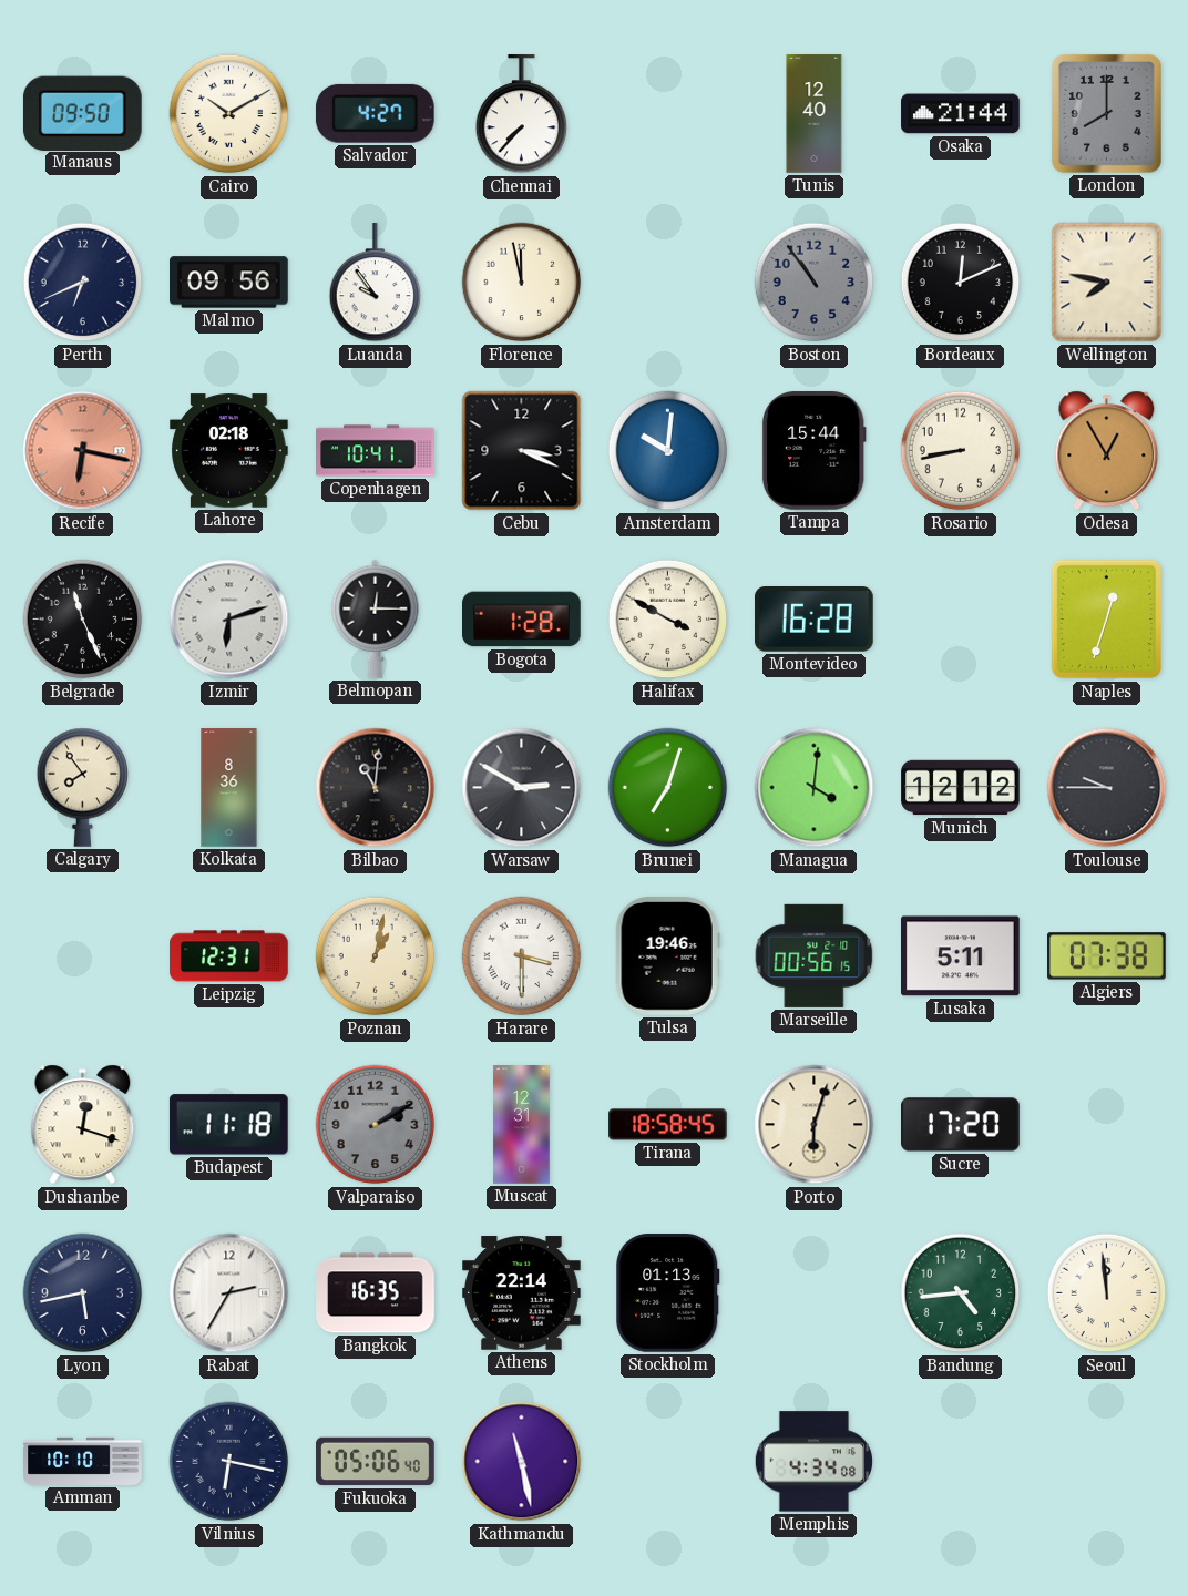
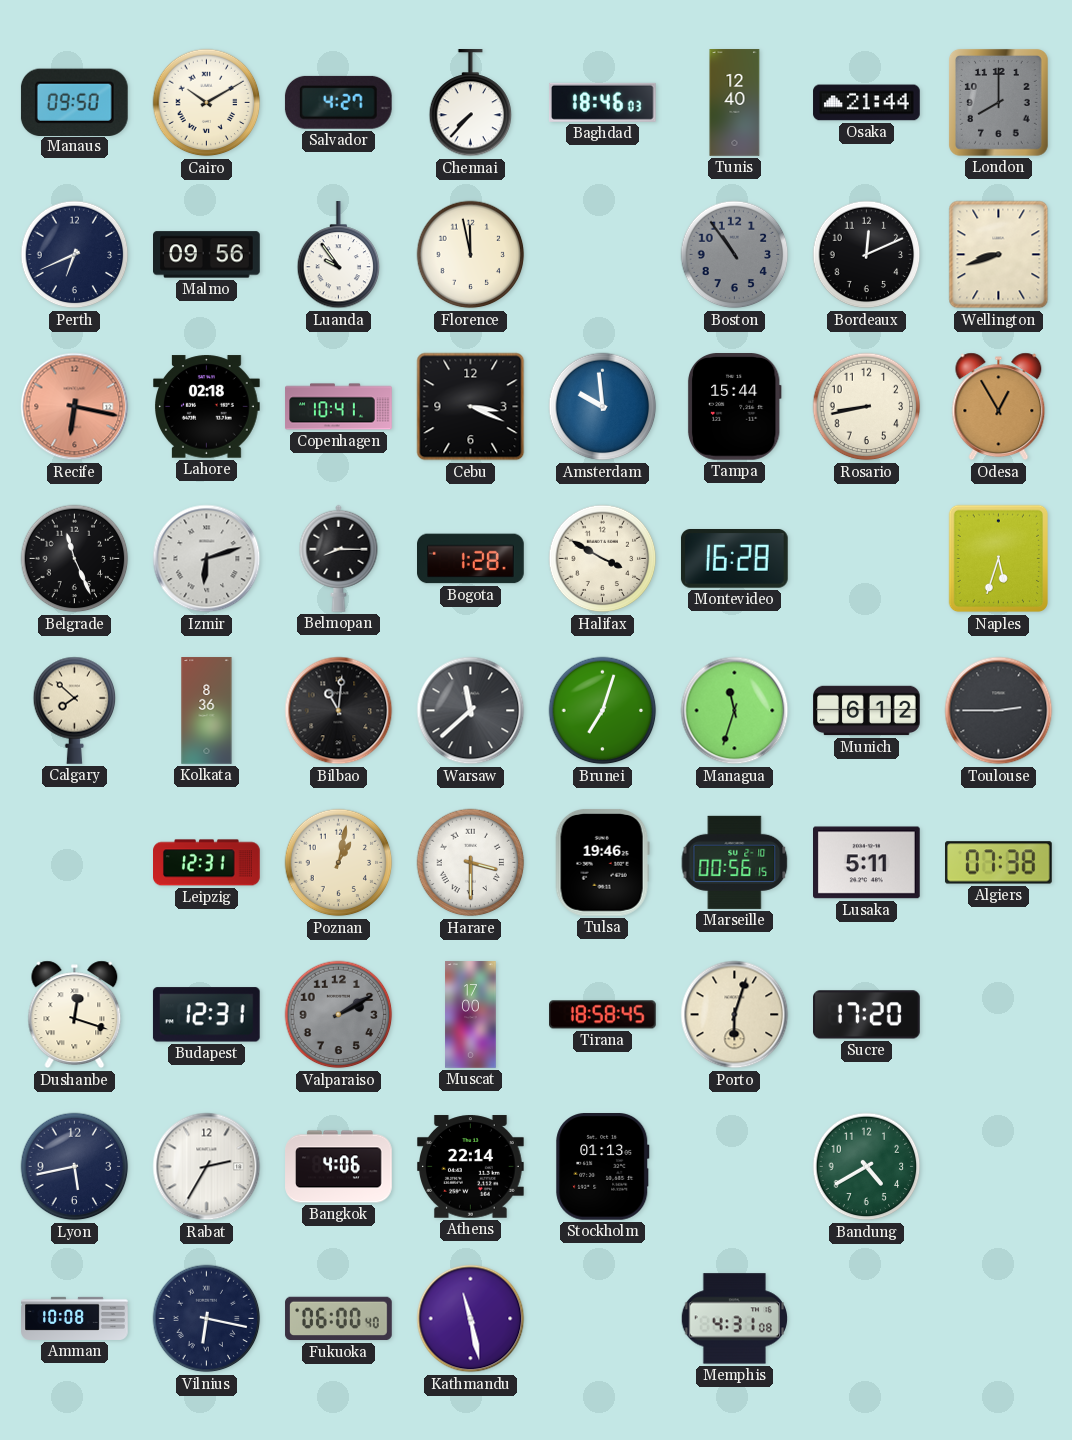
Baghdad: none -> 18:46
Wellington: 7:47 -> 8:42
Amsterdam: 10:01 -> 9:59
Belmopan: 12:15 -> 8:15
Naples: 12:33 -> 5:33
Calgary: 7:54 -> 7:52
Warsaw: 2:50 -> 11:38
Managua: 4:01 -> 11:33
Munich: 12:12 -> 6:12
Toulouse: 9:45 -> 2:45
Budapest: 11:18 -> 12:31
Muscat: 12:31 -> 17:00
Bangkok: 16:35 -> 4:06
Bandung: 4:44 -> 4:40
Seoul: 11:59 -> none
Amman: 10:10 -> 10:08
Fukuoka: 05:06 -> 06:00
Memphis: 4:34 -> 4:31
